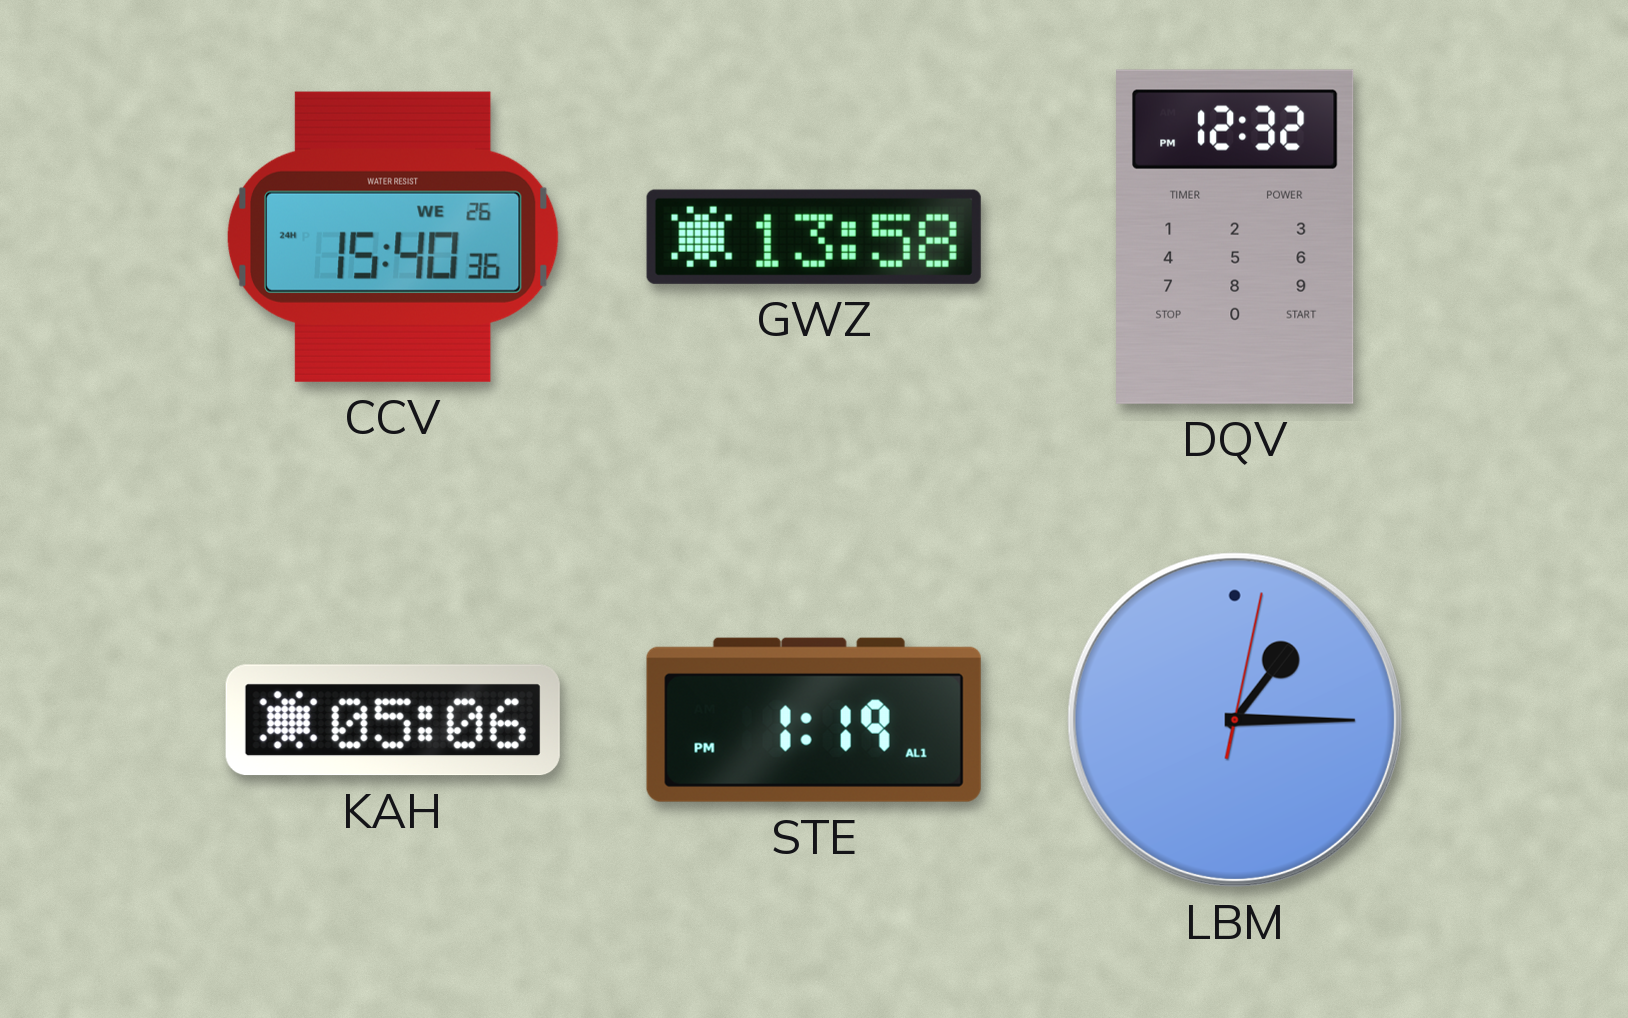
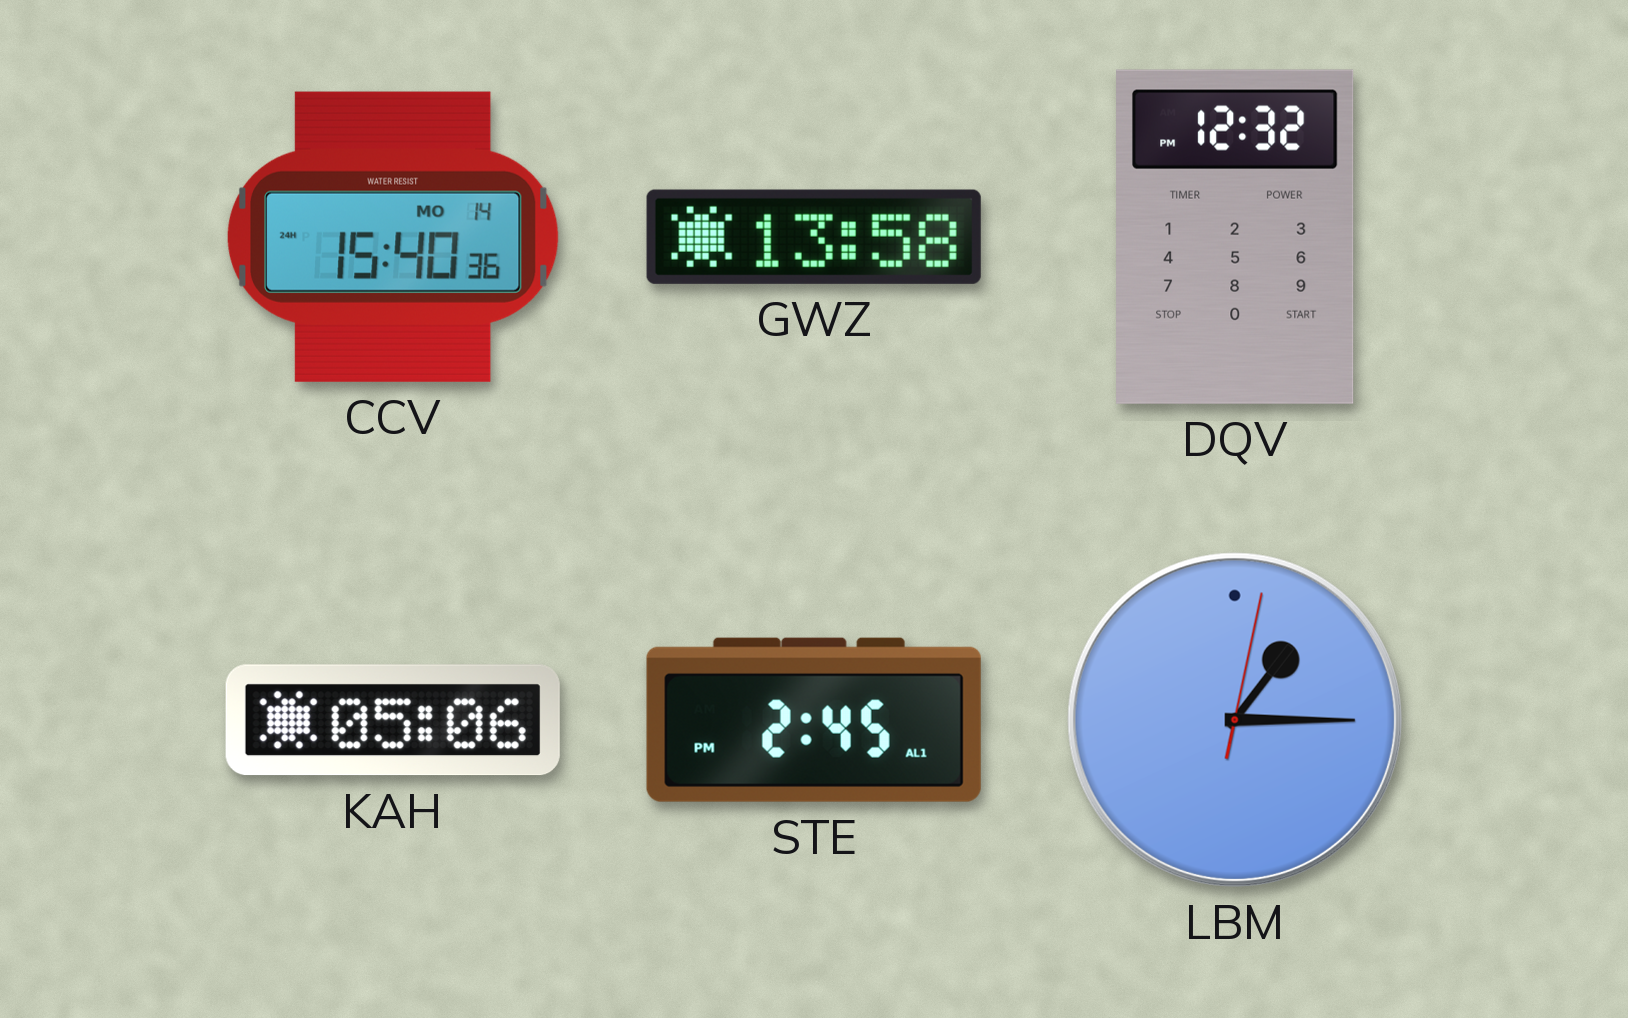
CCV date: WE 26 -> MO 14
STE: 1:19 -> 2:45
